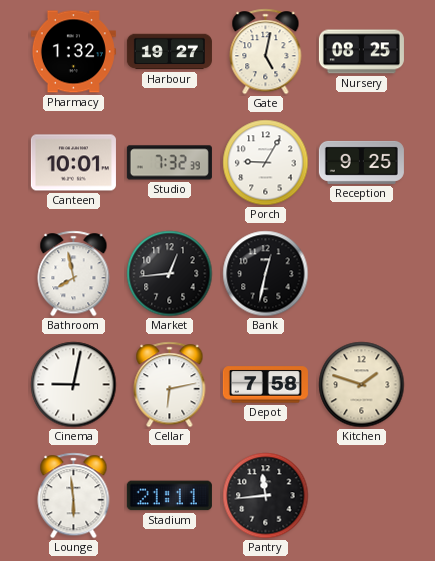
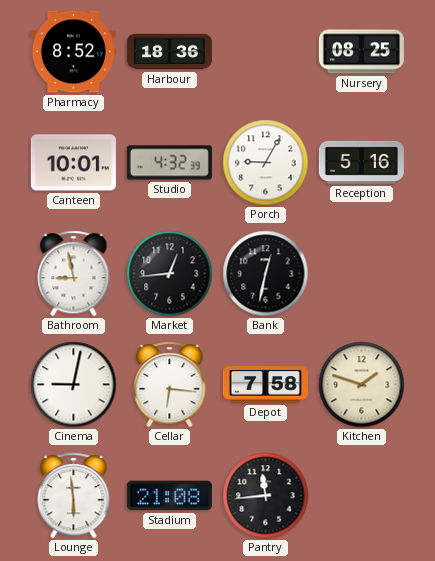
Pharmacy: 1:32 -> 8:52
Harbour: 19:27 -> 18:36
Gate: 5:02 -> none
Studio: 7:32 -> 4:32
Reception: 9:25 -> 5:16
Bathroom: 7:58 -> 8:58
Cellar: 6:13 -> 6:16
Stadium: 21:11 -> 21:08
